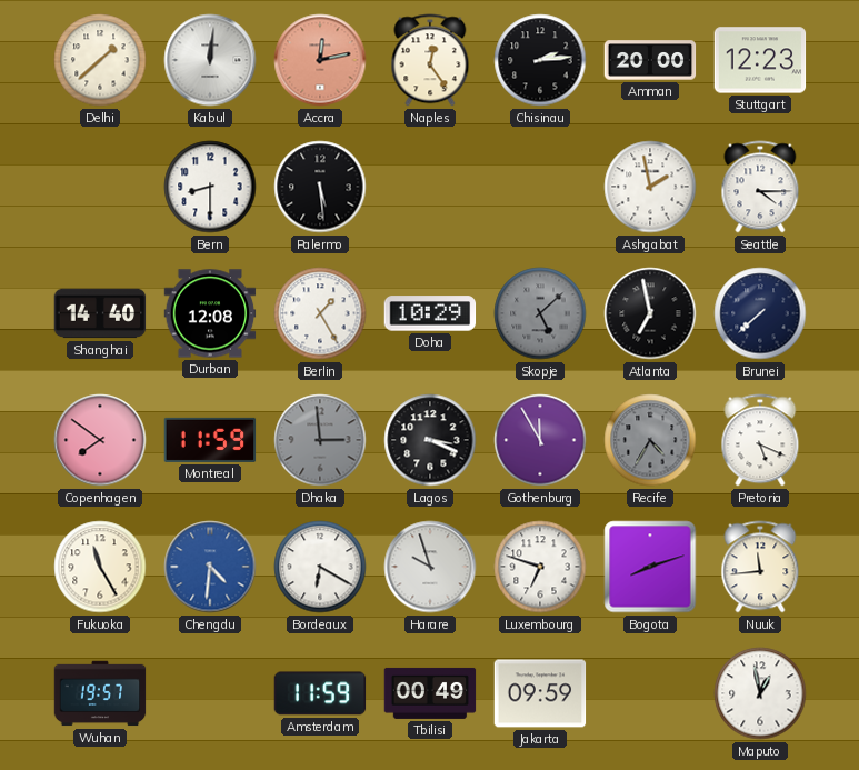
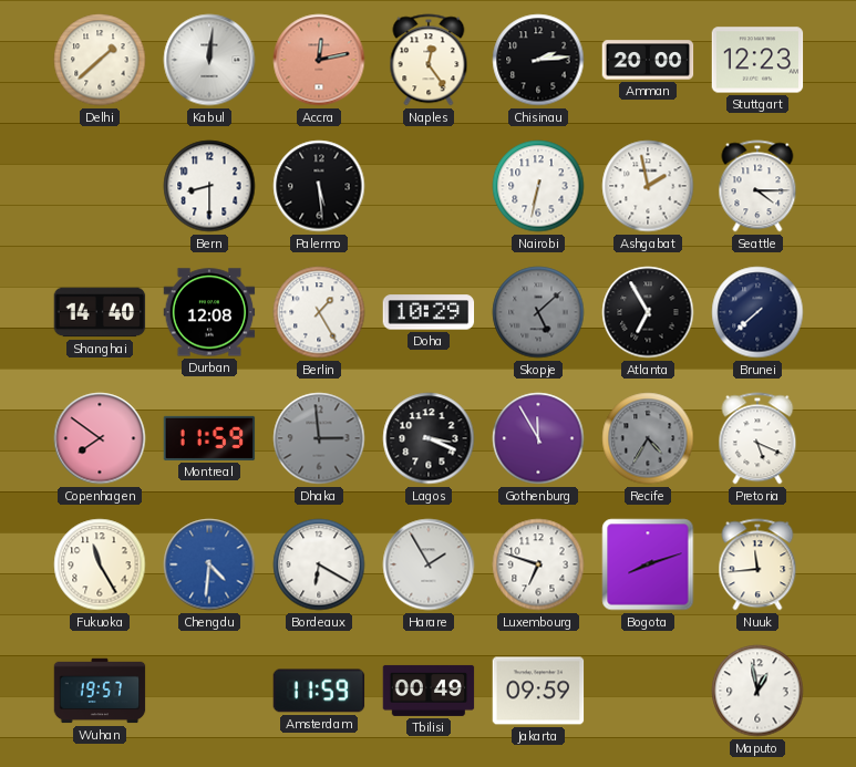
Nairobi: none -> 6:32
Atlanta: 6:58 -> 6:55
Harare: 9:57 -> 1:55
